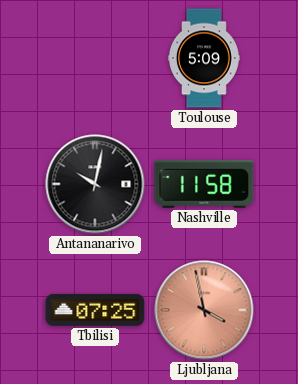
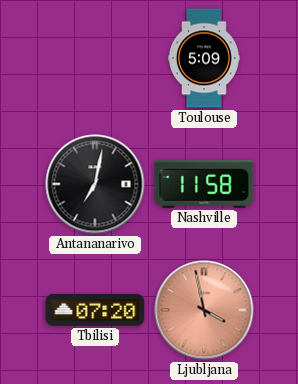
Antananarivo: 10:02 -> 7:02
Tbilisi: 07:25 -> 07:20
